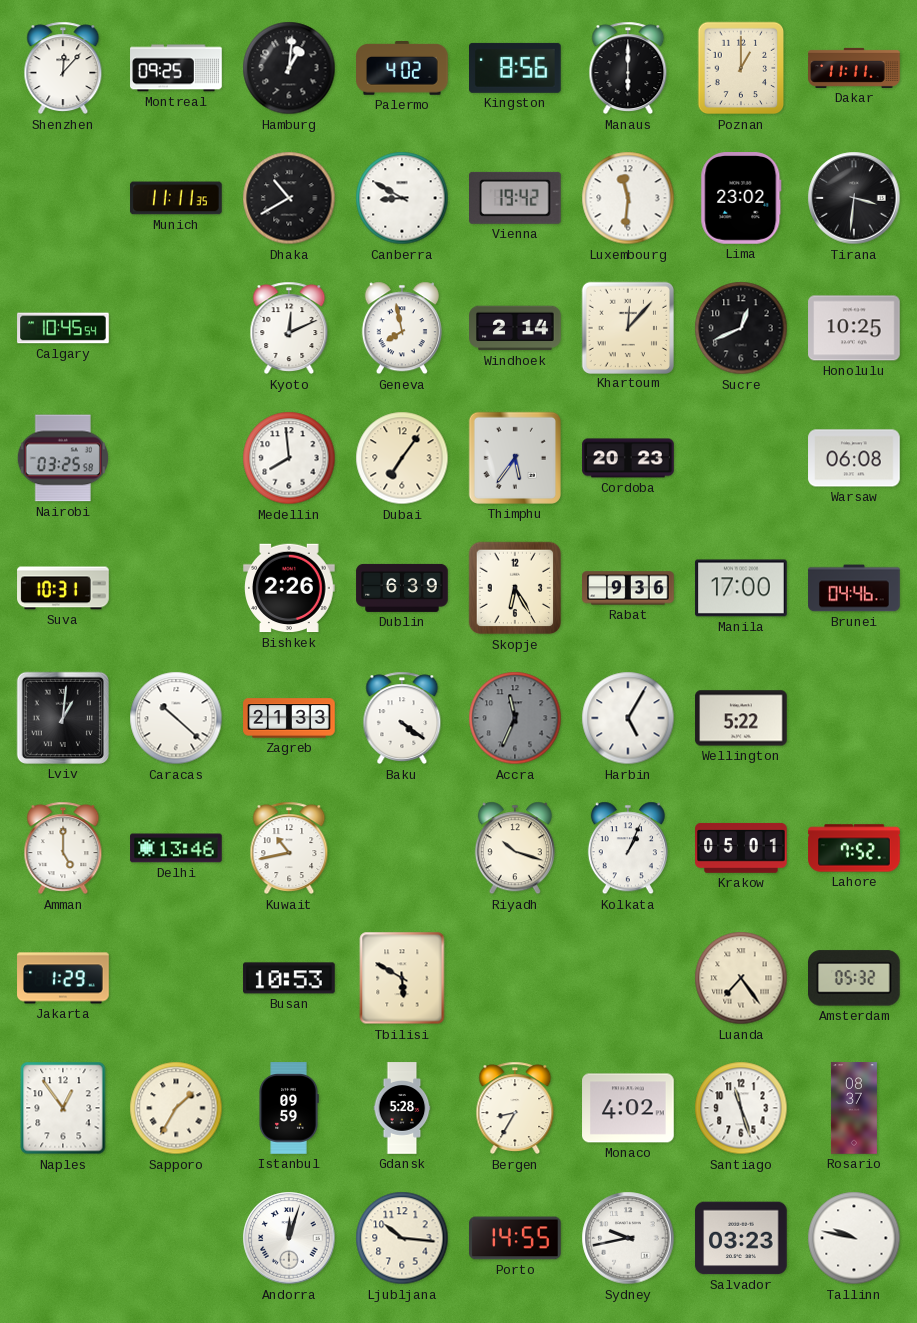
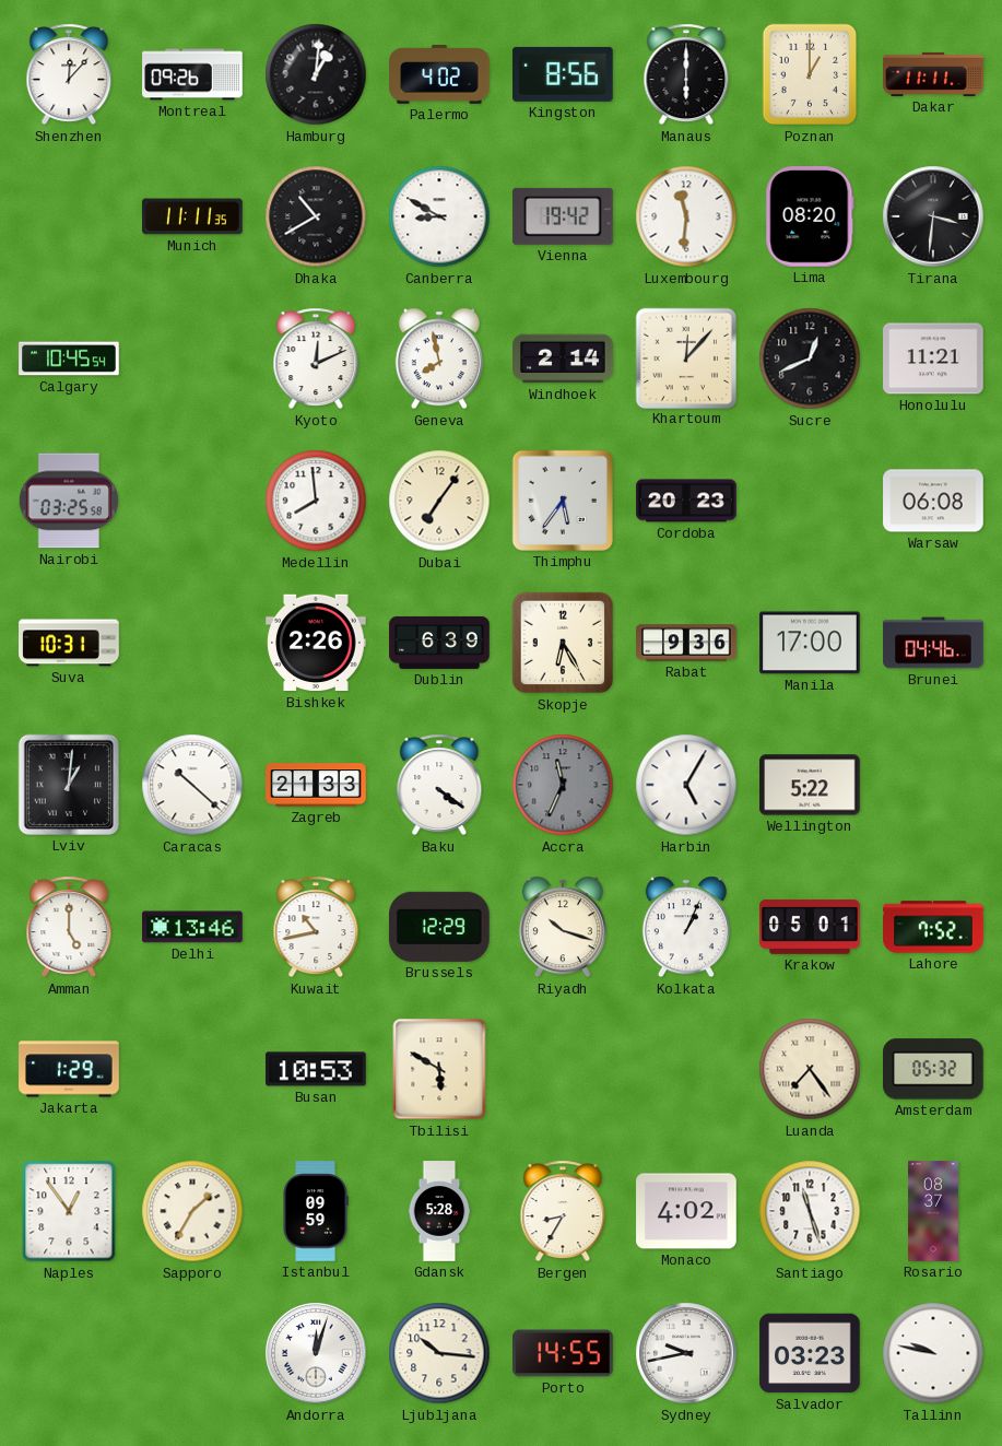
Montreal: 09:25 -> 09:26
Lima: 23:02 -> 08:20
Honolulu: 10:25 -> 11:21
Brussels: none -> 12:29
